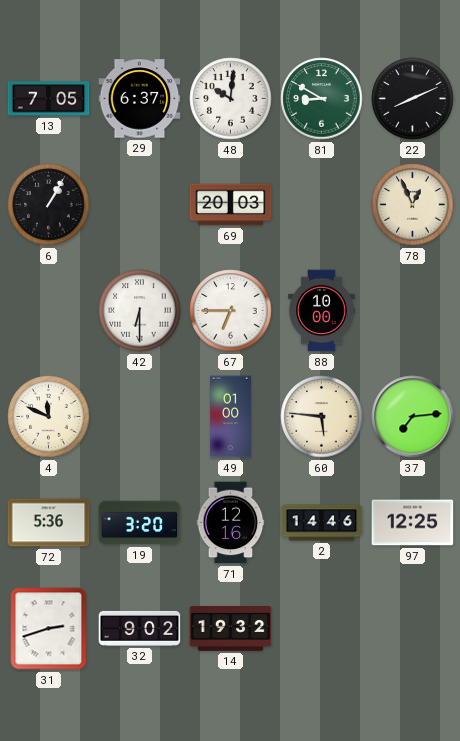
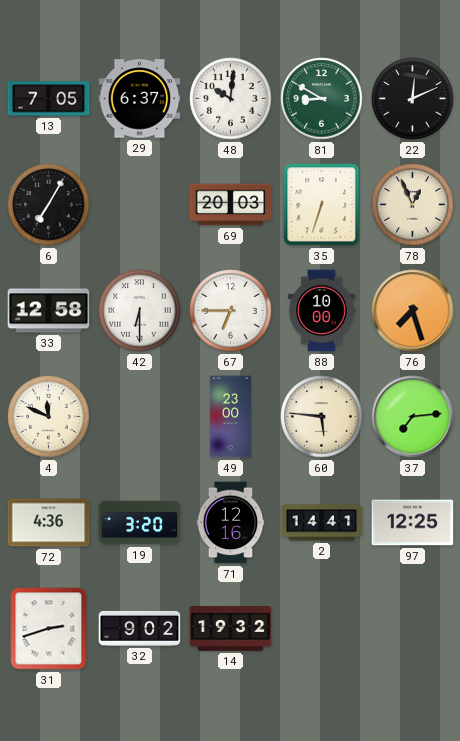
22: 8:11 -> 12:11
6: 1:05 -> 7:05
35: none -> 6:33
33: none -> 12:58
76: none -> 7:27
49: 01:00 -> 23:00
72: 5:36 -> 4:36
2: 14:46 -> 14:41
